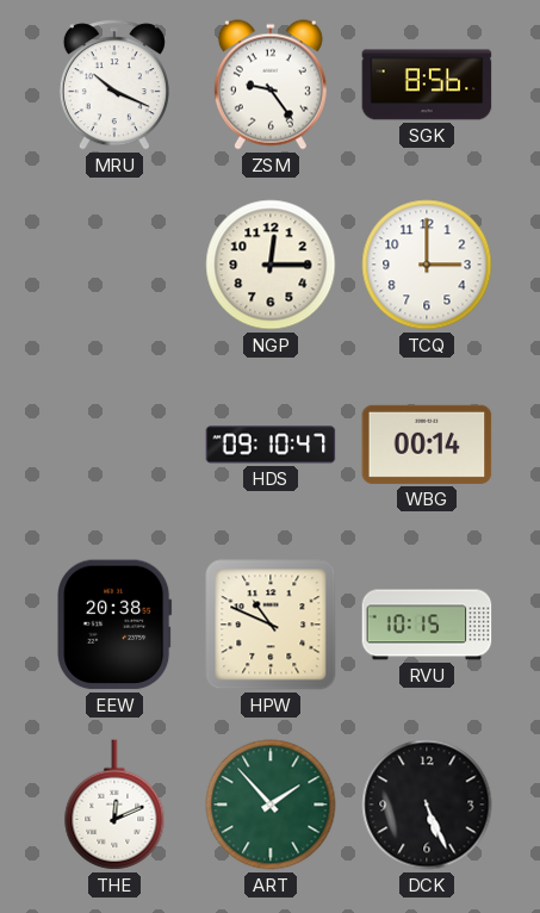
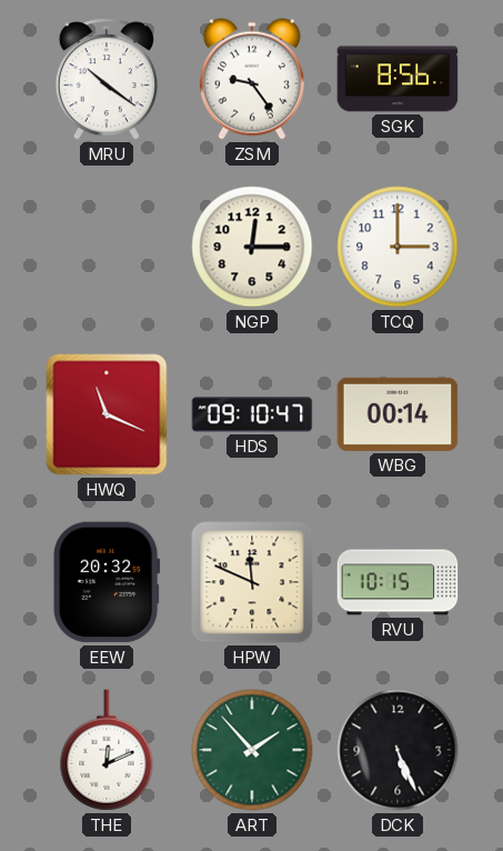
MRU: 10:19 -> 10:21
HWQ: none -> 11:19
EEW: 20:38 -> 20:32
HPW: 10:49 -> 11:49
